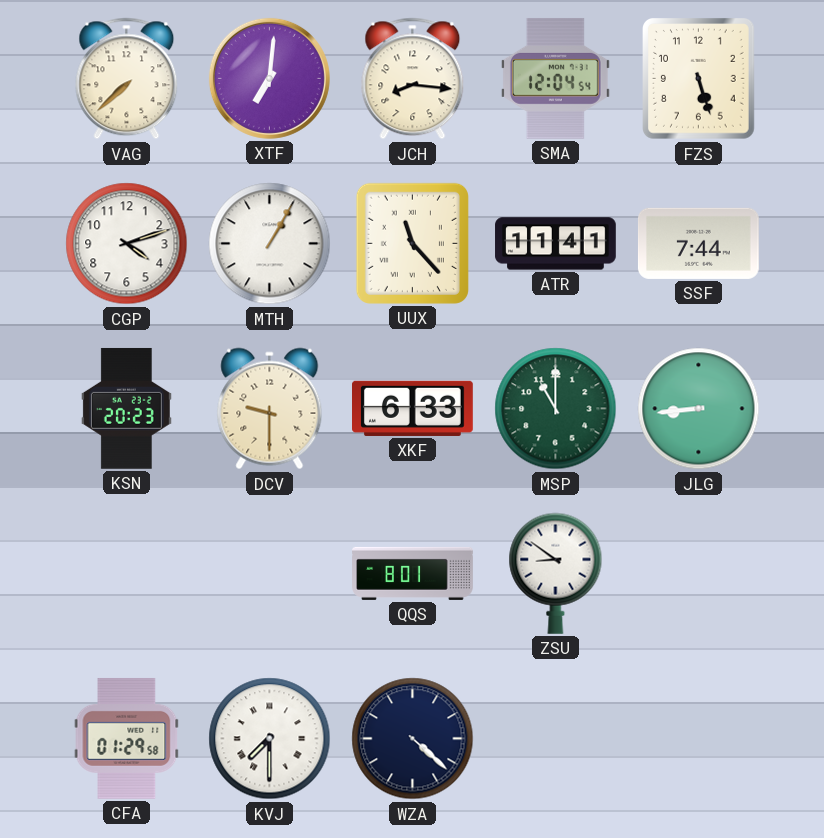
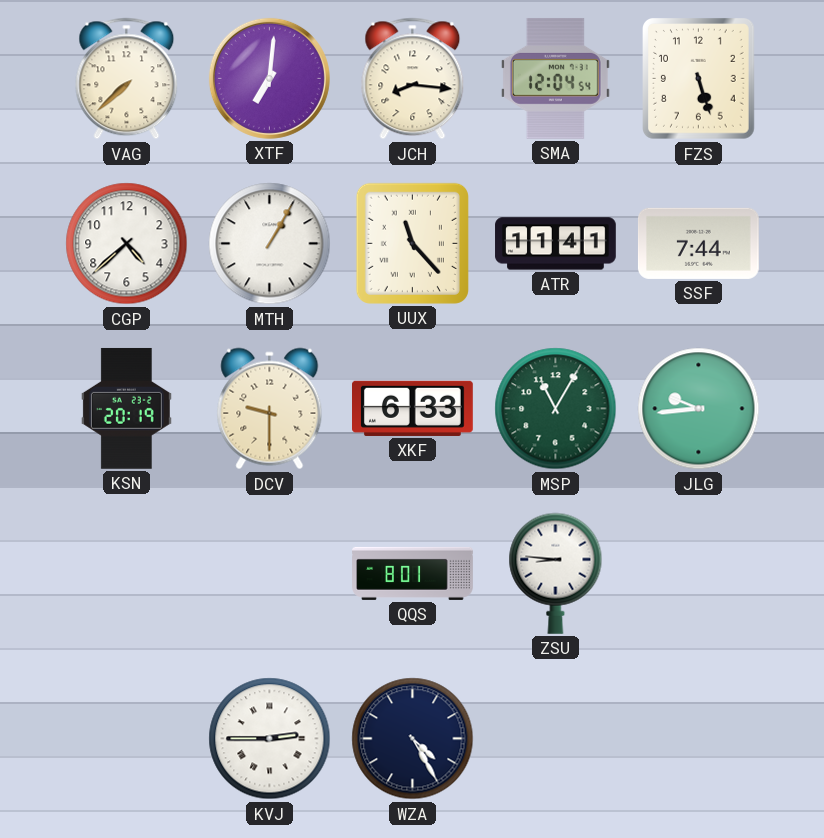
CGP: 4:12 -> 4:38
KSN: 20:23 -> 20:19
MSP: 11:00 -> 11:05
JLG: 8:44 -> 9:44
ZSU: 8:51 -> 8:46
CFA: 01:29 -> none
KVJ: 7:30 -> 2:45
WZA: 4:22 -> 4:25
